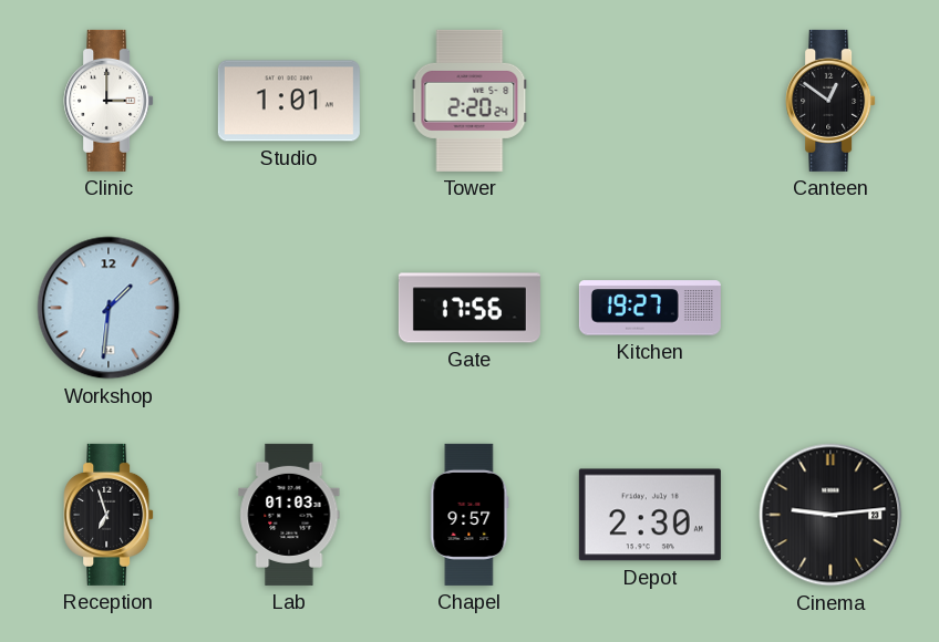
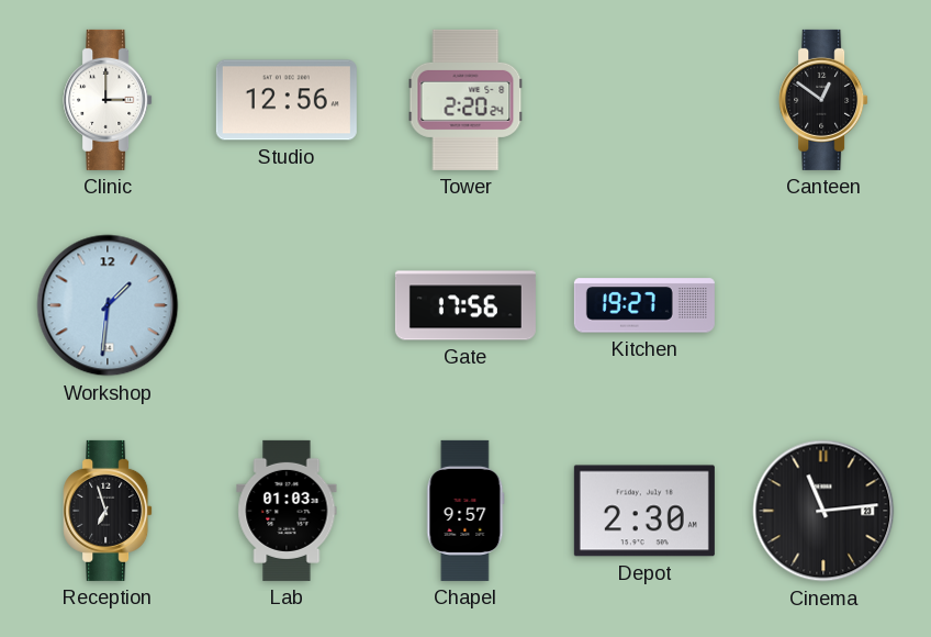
Studio: 1:01 -> 12:56
Cinema: 9:14 -> 11:14
